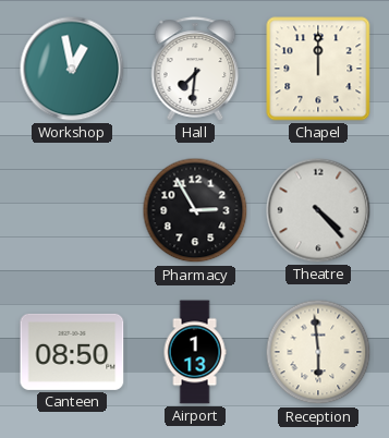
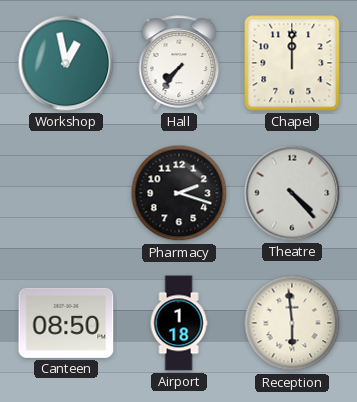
Hall: 7:31 -> 7:36
Pharmacy: 2:55 -> 2:18
Airport: 1:13 -> 1:18
